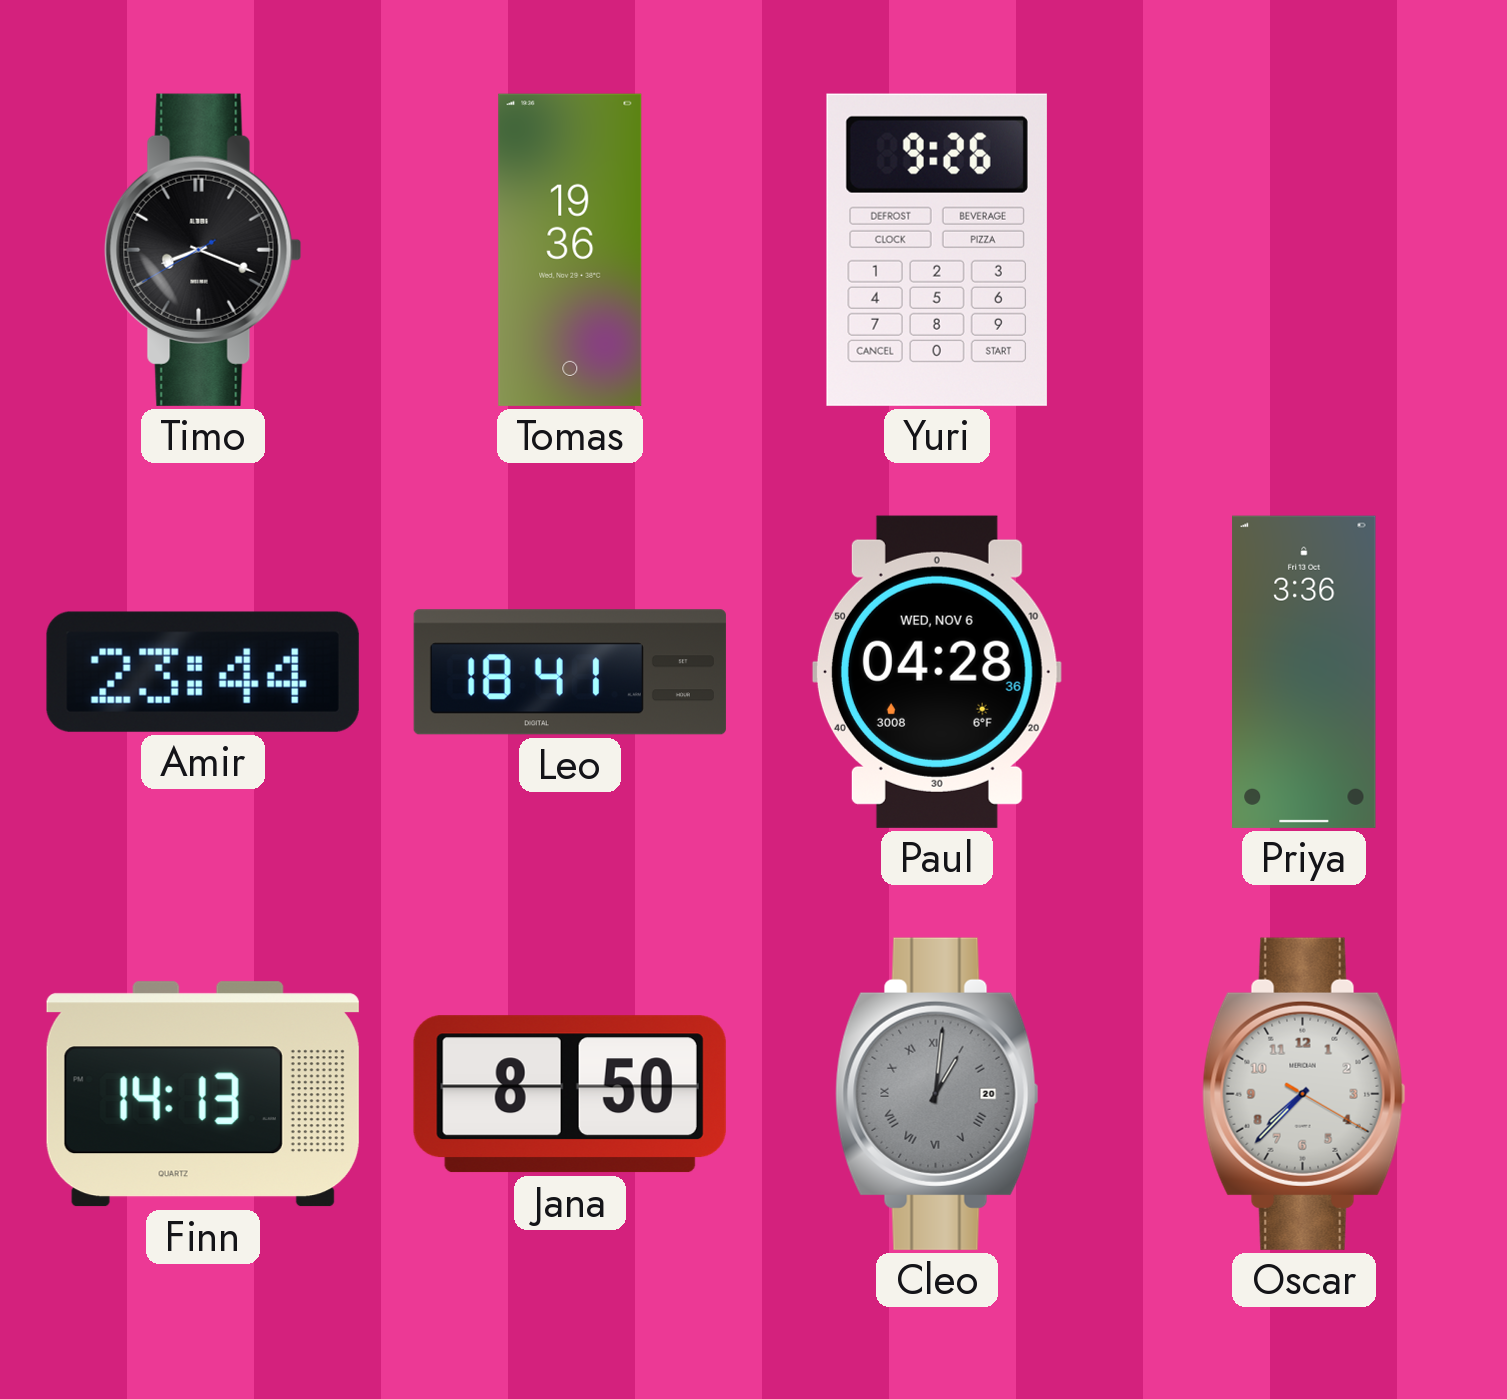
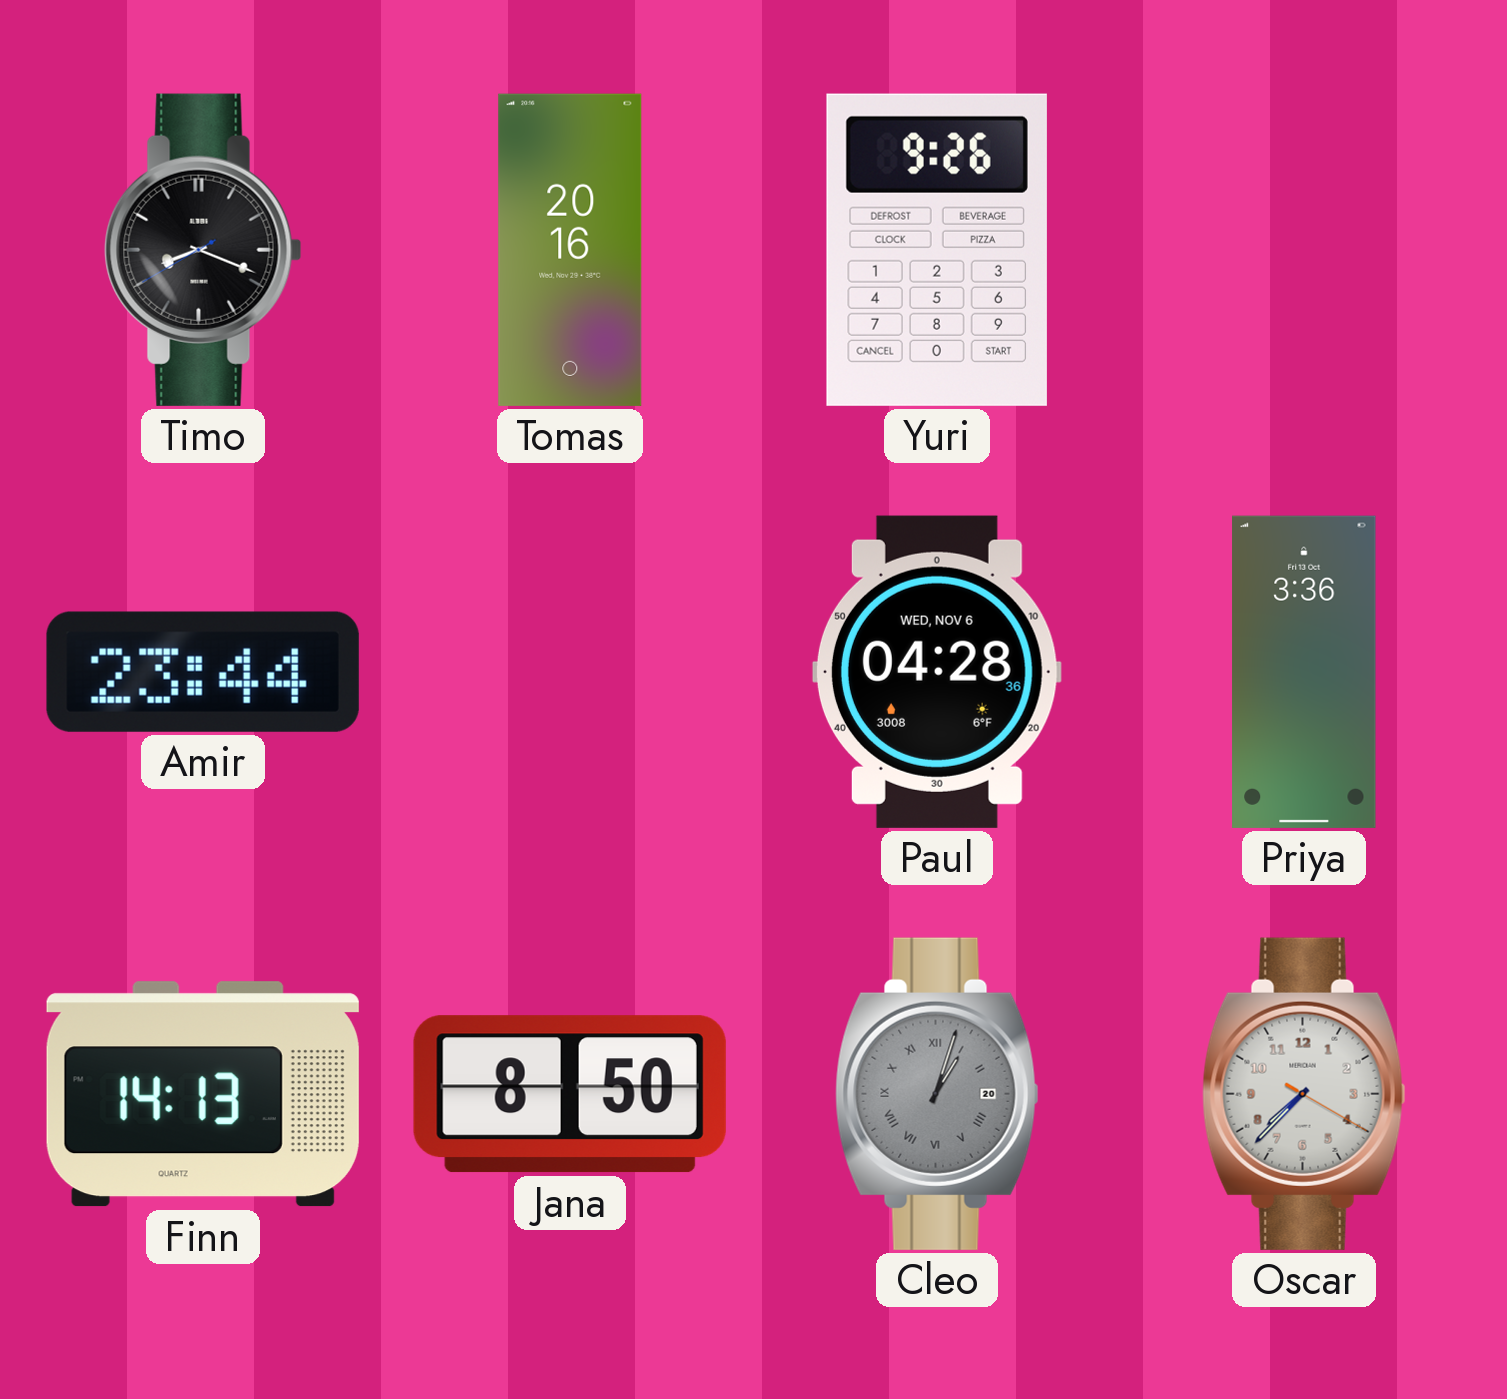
Tomas: 19:36 -> 20:16
Leo: 18:41 -> none
Cleo: 1:01 -> 1:03
